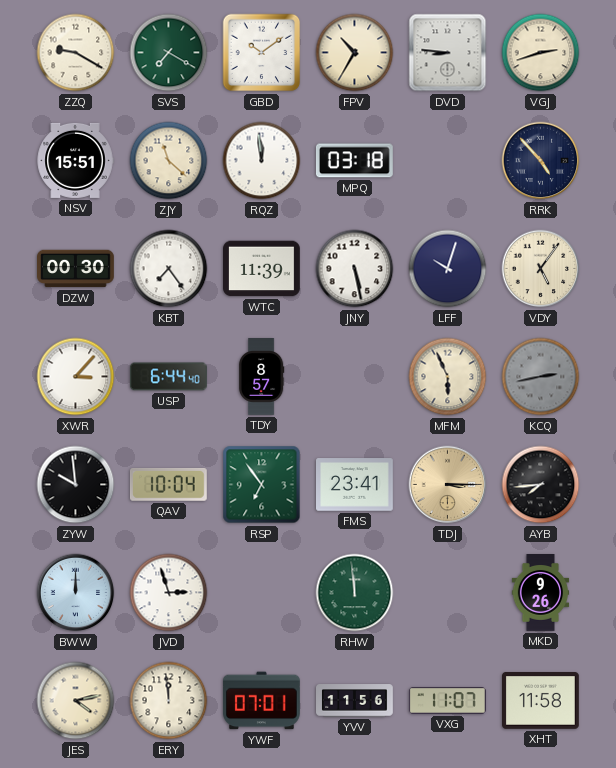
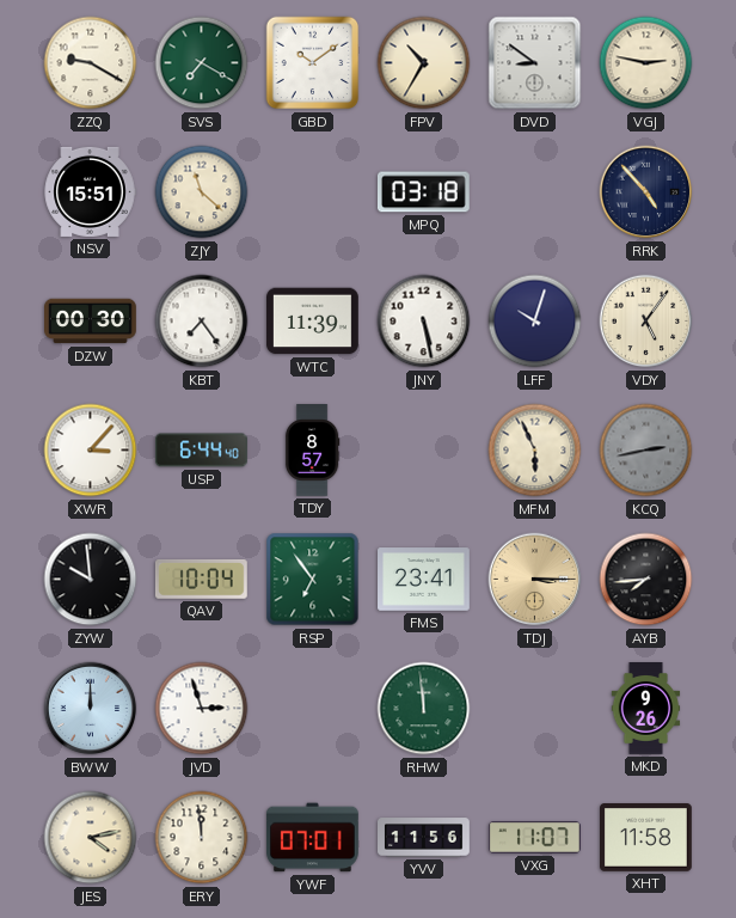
DVD: 8:46 -> 8:51
VGJ: 2:42 -> 2:47
RQZ: 11:59 -> none
